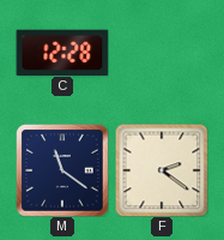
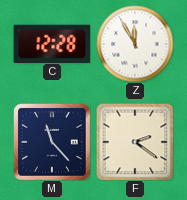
Z: none -> 11:55
M: 11:21 -> 11:23
